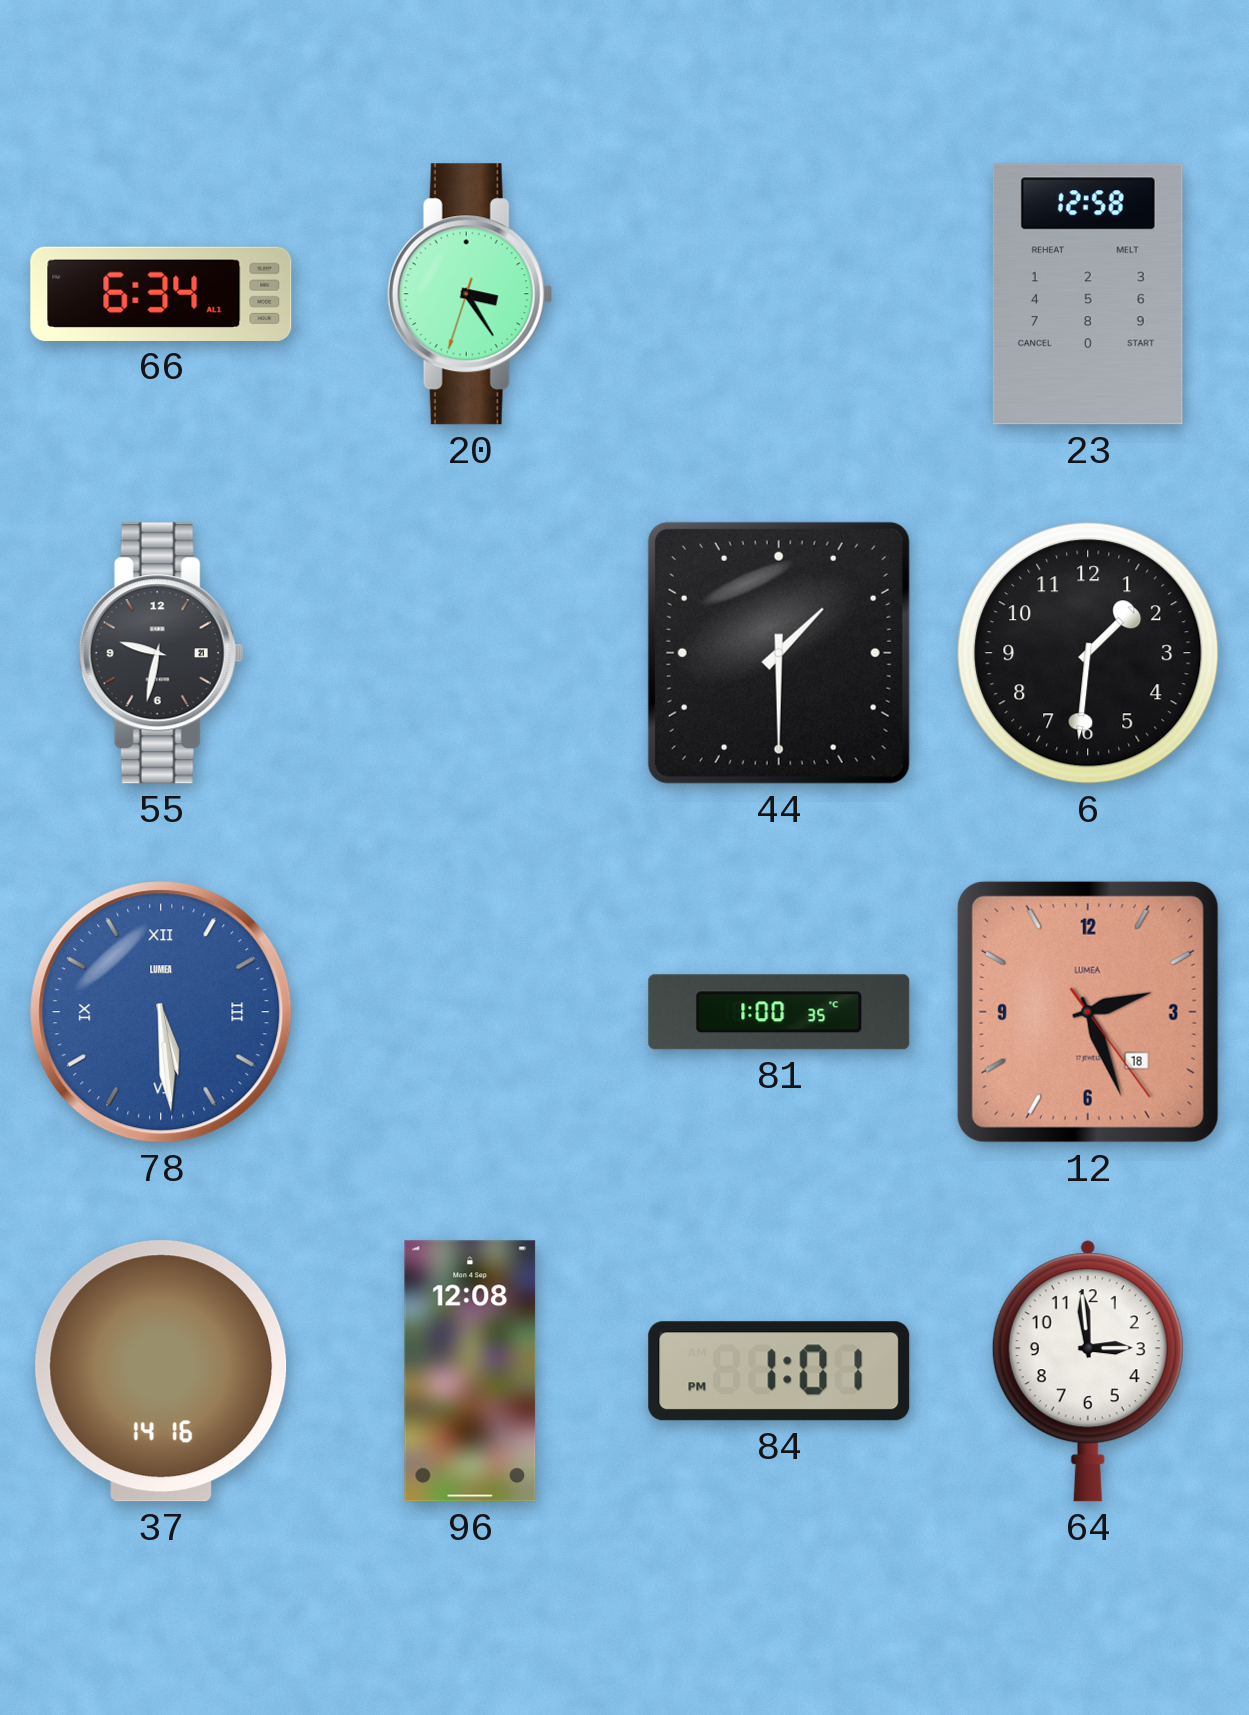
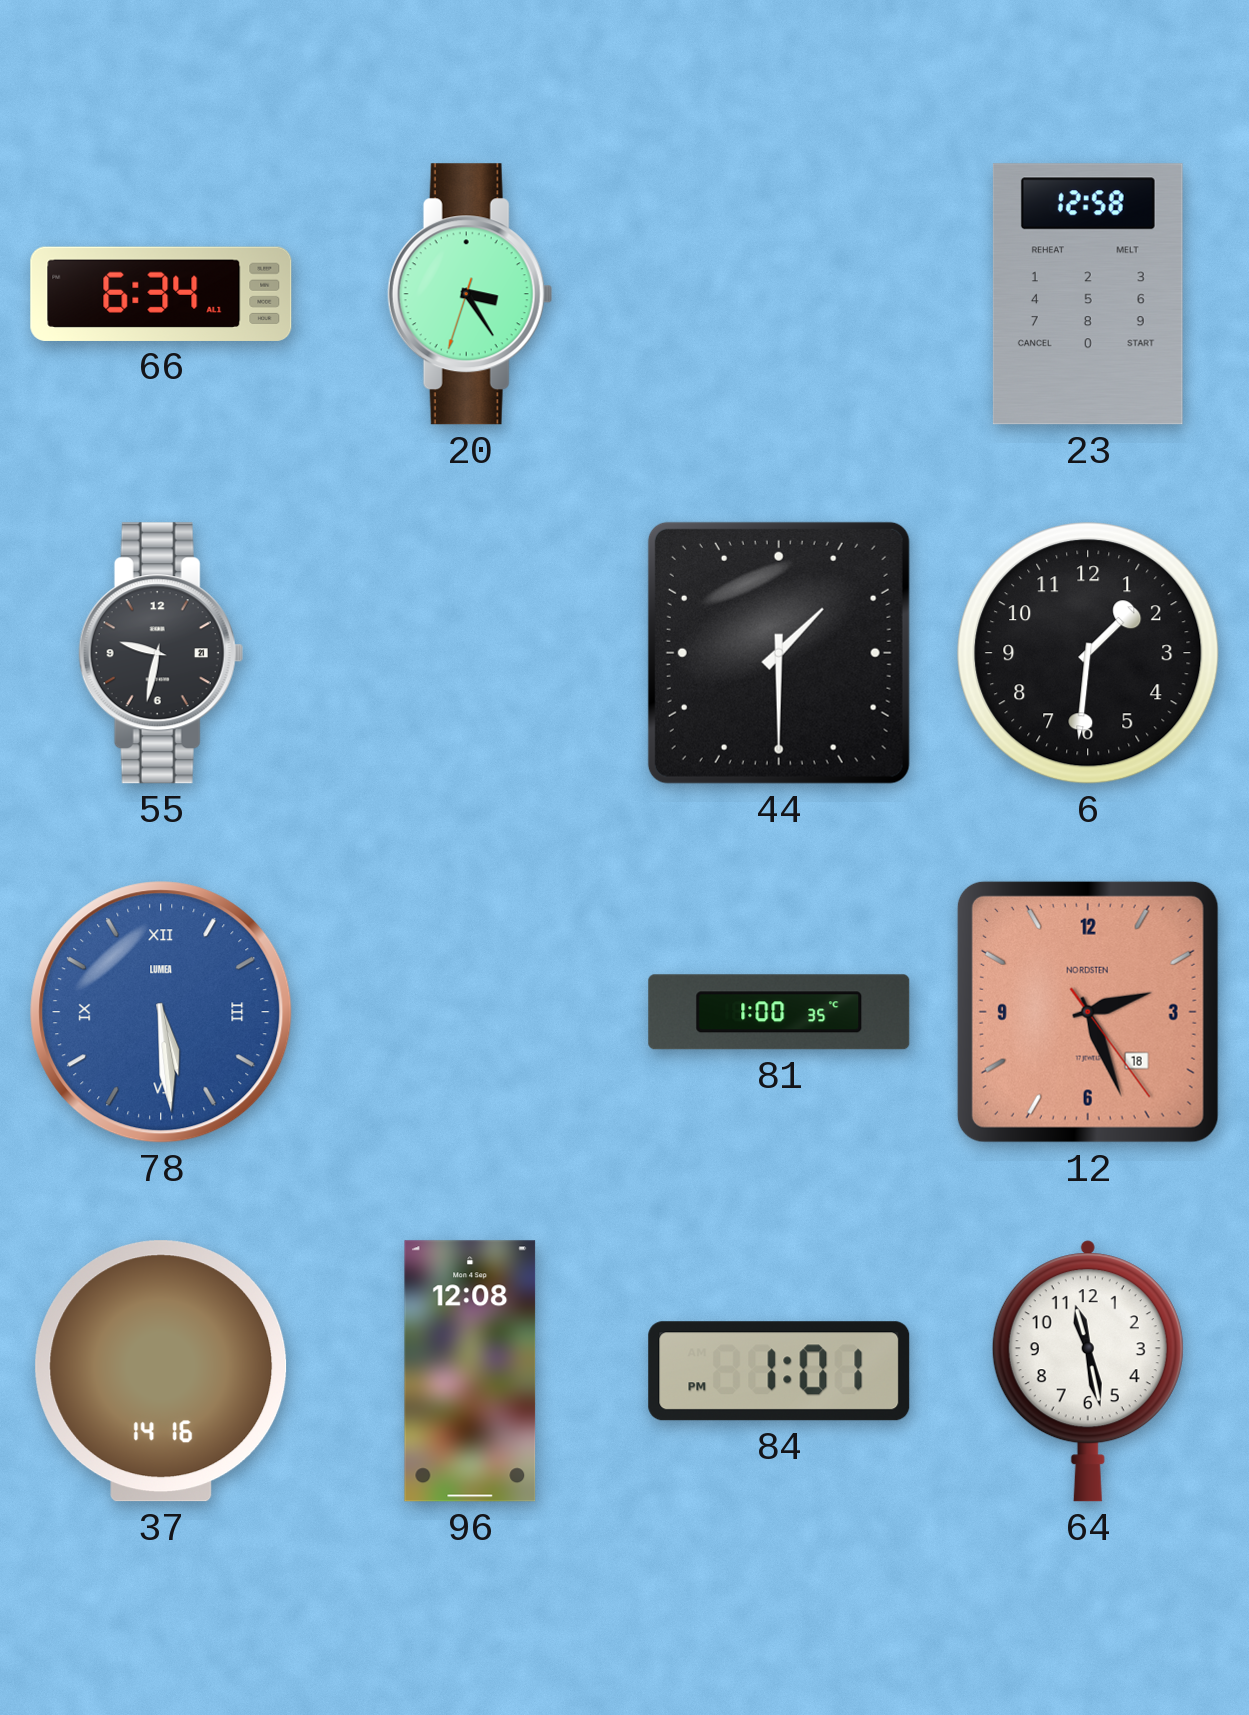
12 brand: LUMEA -> NORDSTEN
64: 2:59 -> 11:28
